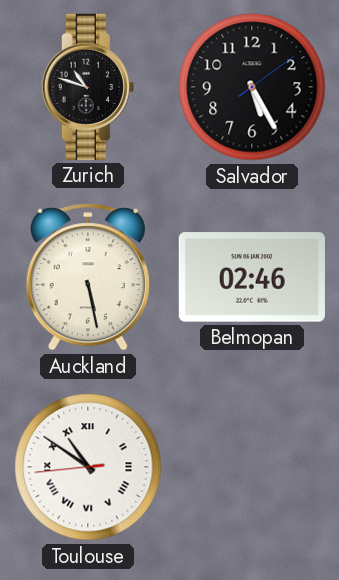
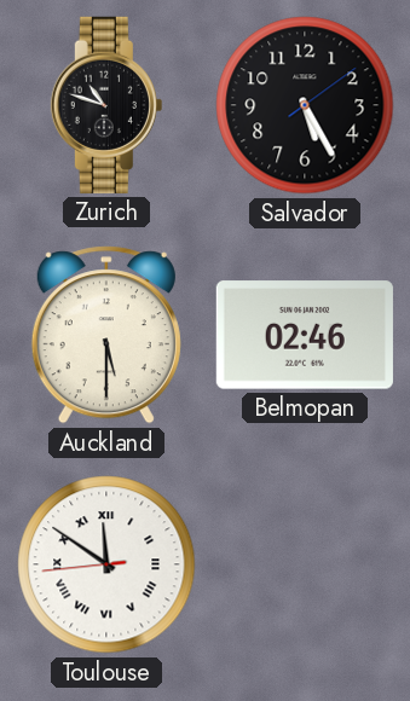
Auckland: 5:28 -> 5:30
Toulouse: 10:50 -> 11:50
